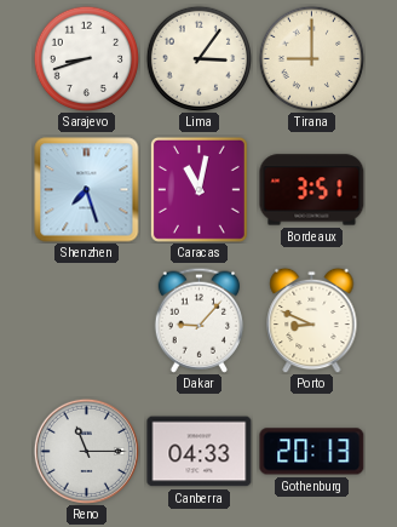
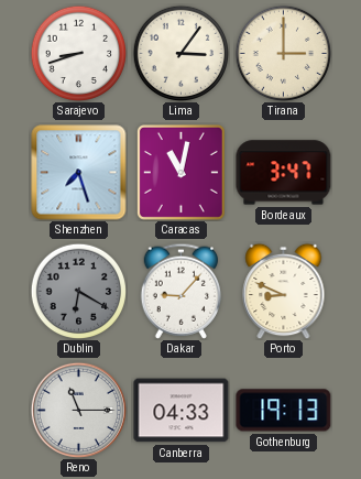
Tirana: 9:00 -> 3:00
Bordeaux: 3:51 -> 3:47
Dublin: none -> 6:20
Gothenburg: 20:13 -> 19:13
